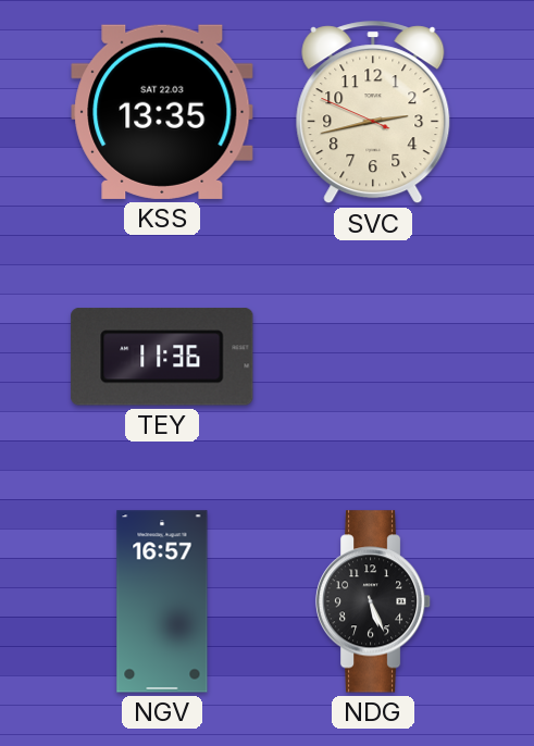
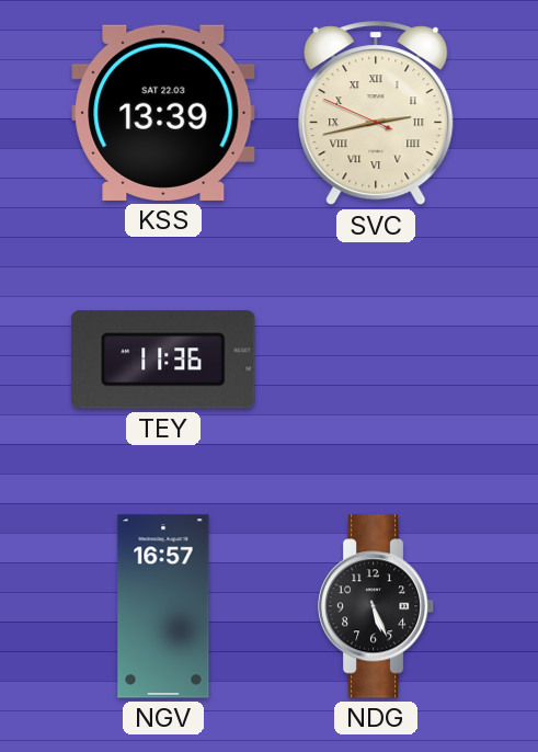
KSS: 13:35 -> 13:39
SVC numerals: Arabic -> Roman
